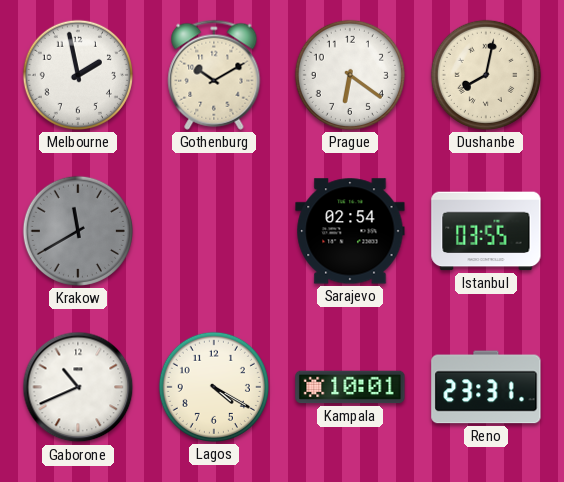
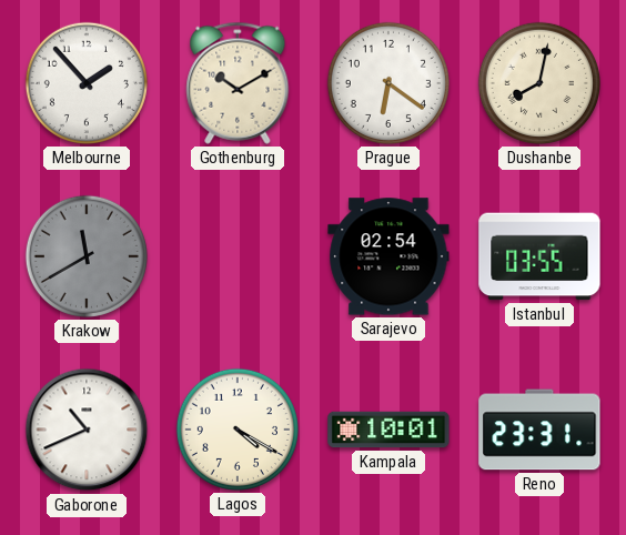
Melbourne: 1:58 -> 1:53
